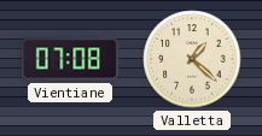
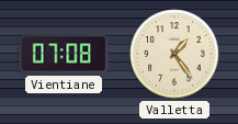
Valletta: 1:22 -> 1:24
